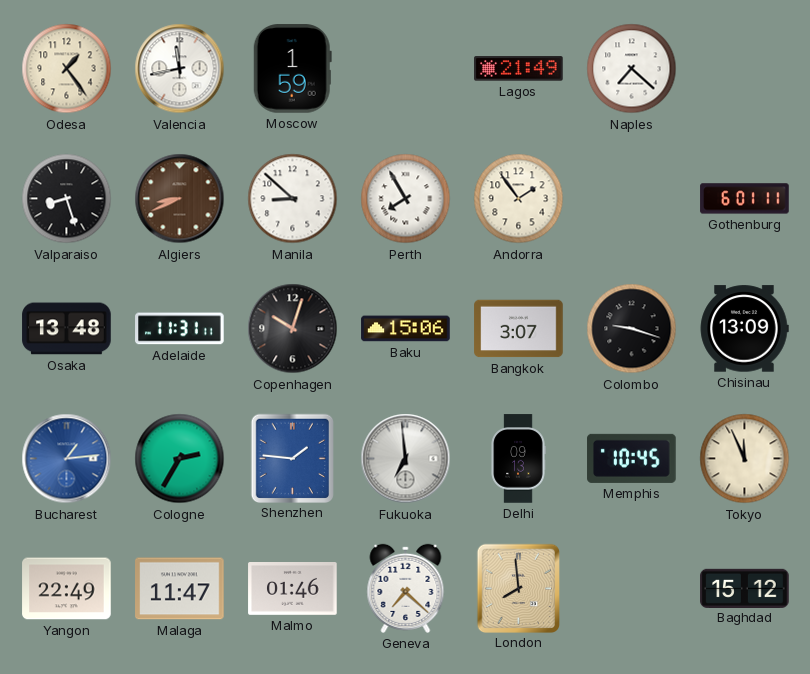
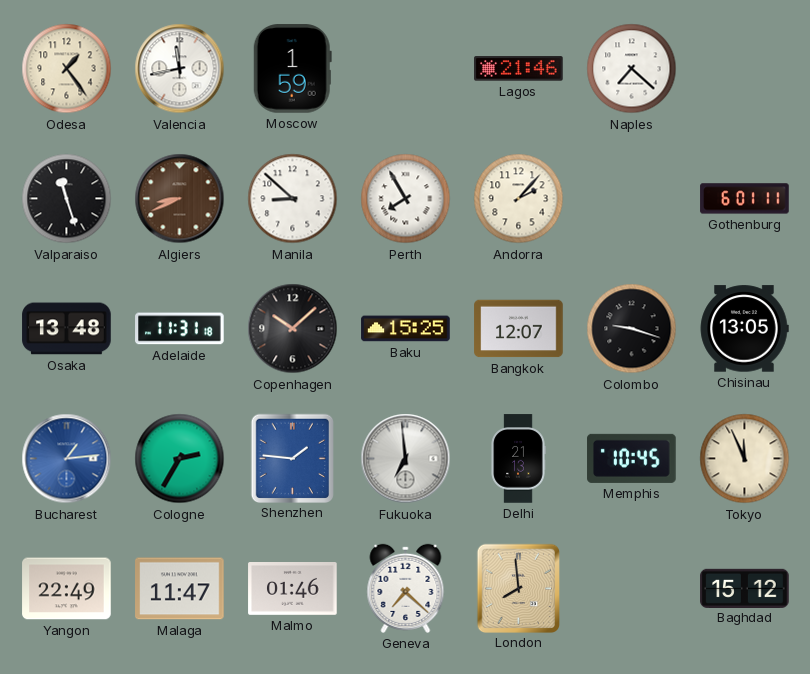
Lagos: 21:49 -> 21:46
Valparaiso: 8:27 -> 11:27
Andorra: 1:54 -> 2:07
Adelaide: 11:31:11 -> 11:31:18
Copenhagen: 10:03 -> 10:08
Baku: 15:06 -> 15:25
Bangkok: 3:07 -> 12:07
Chisinau: 13:09 -> 13:05
Delhi: 09:13 -> 21:13
